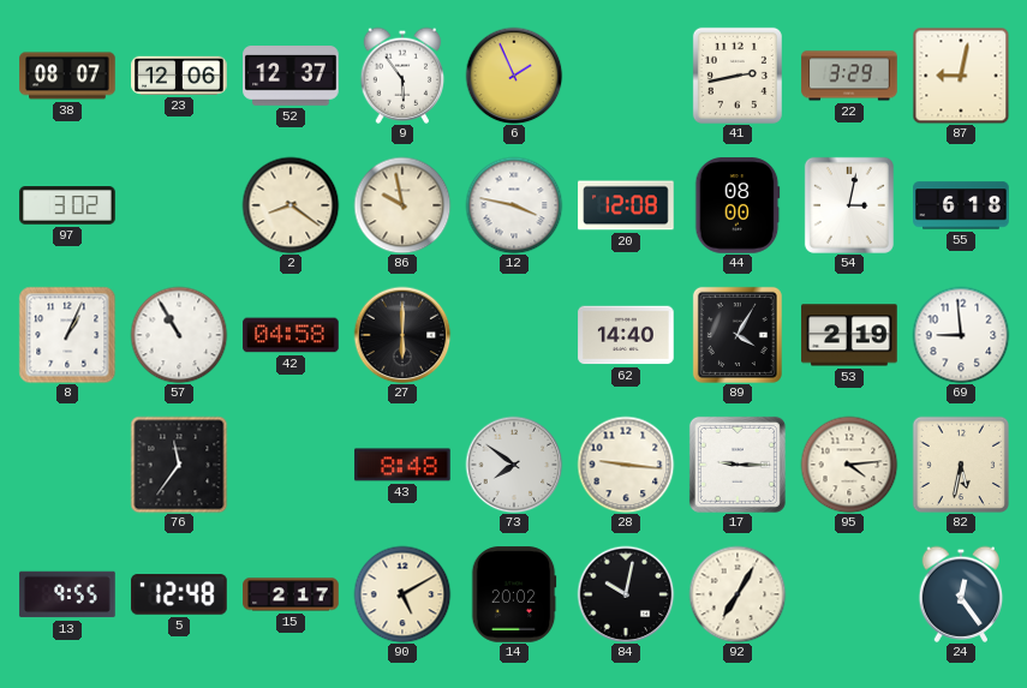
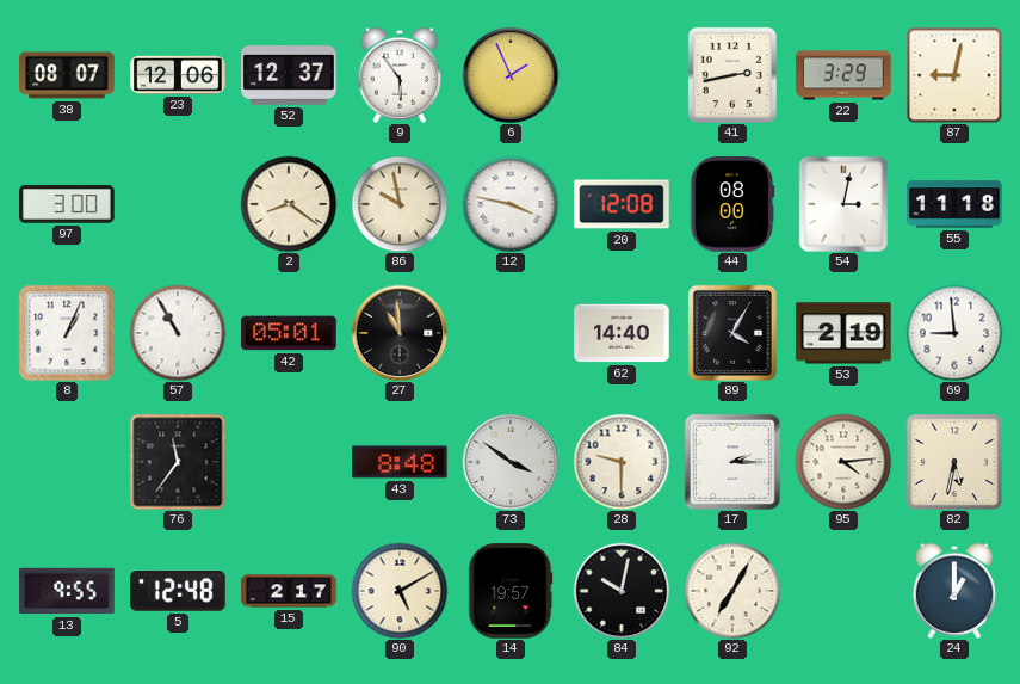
97: 3:02 -> 3:00
55: 6:18 -> 11:18
42: 04:58 -> 05:01
27: 6:00 -> 10:59
73: 7:51 -> 3:51
28: 9:16 -> 9:30
17: 9:15 -> 2:15
14: 20:02 -> 19:57
24: 12:24 -> 1:00
